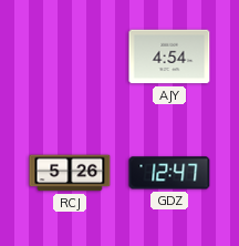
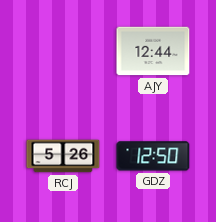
AJY: 4:54 -> 12:44
GDZ: 12:47 -> 12:50
